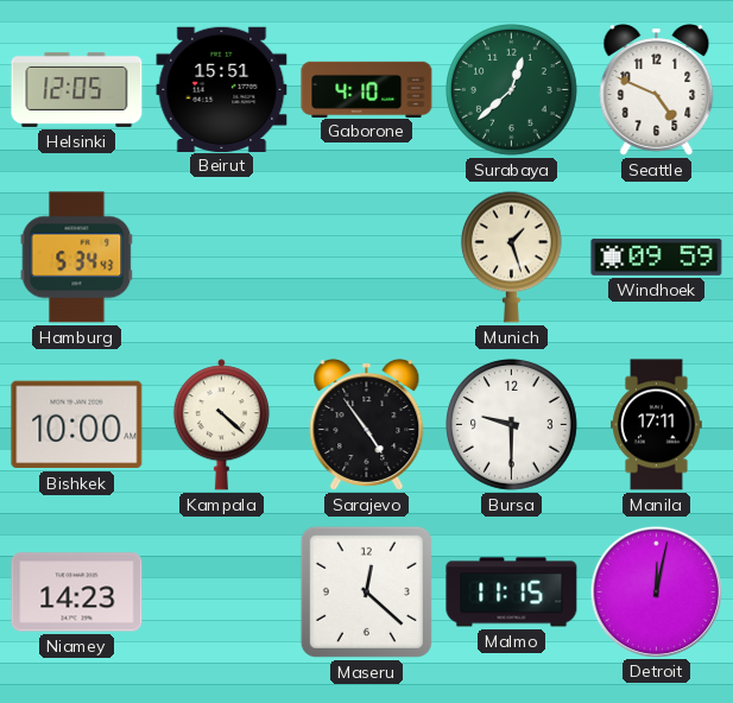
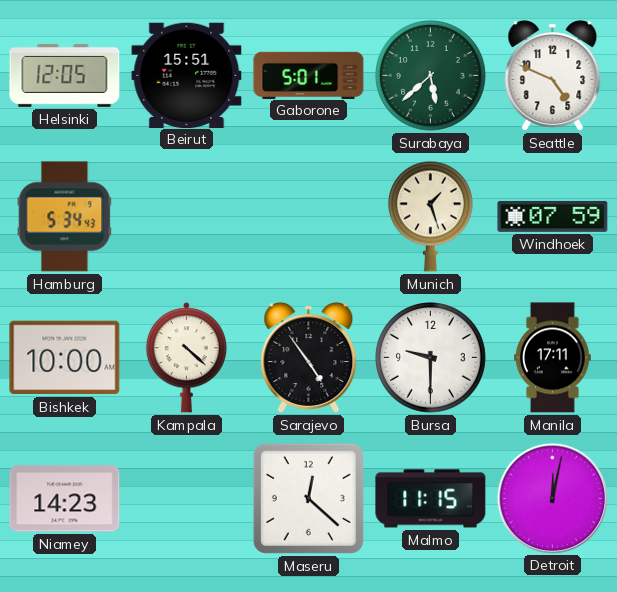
Gaborone: 4:10 -> 5:01
Surabaya: 12:38 -> 5:38
Windhoek: 09:59 -> 07:59
